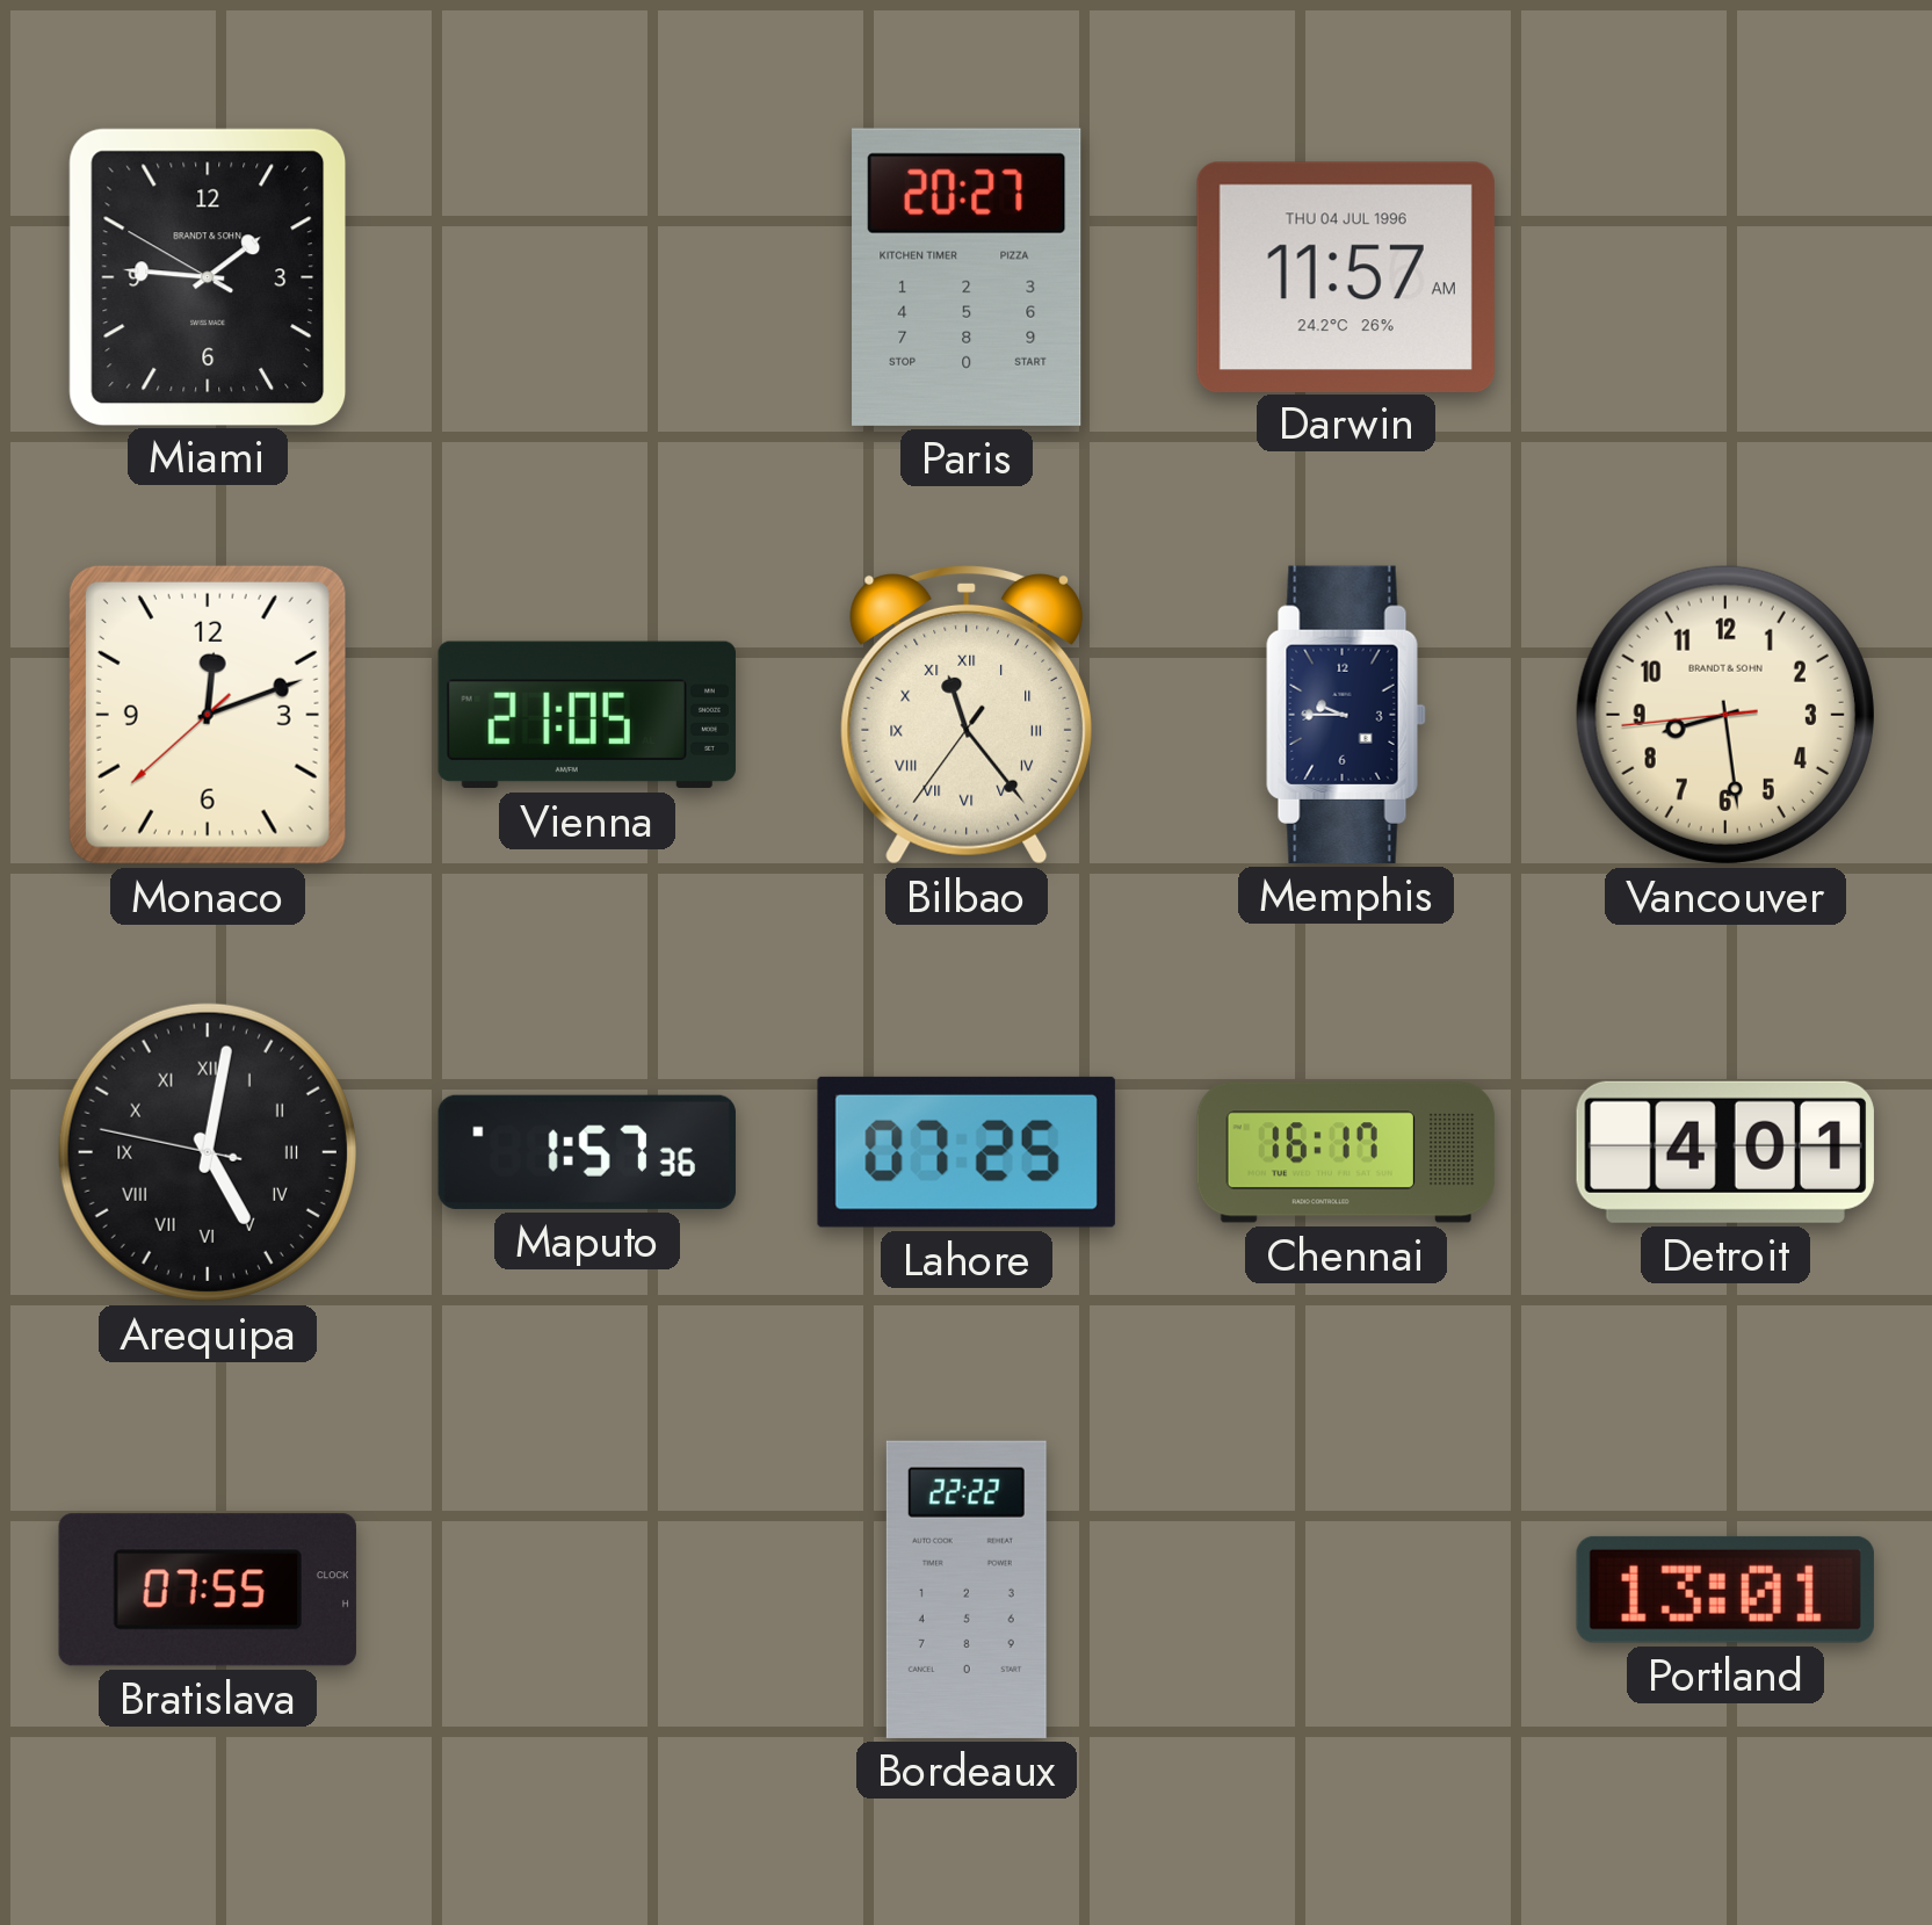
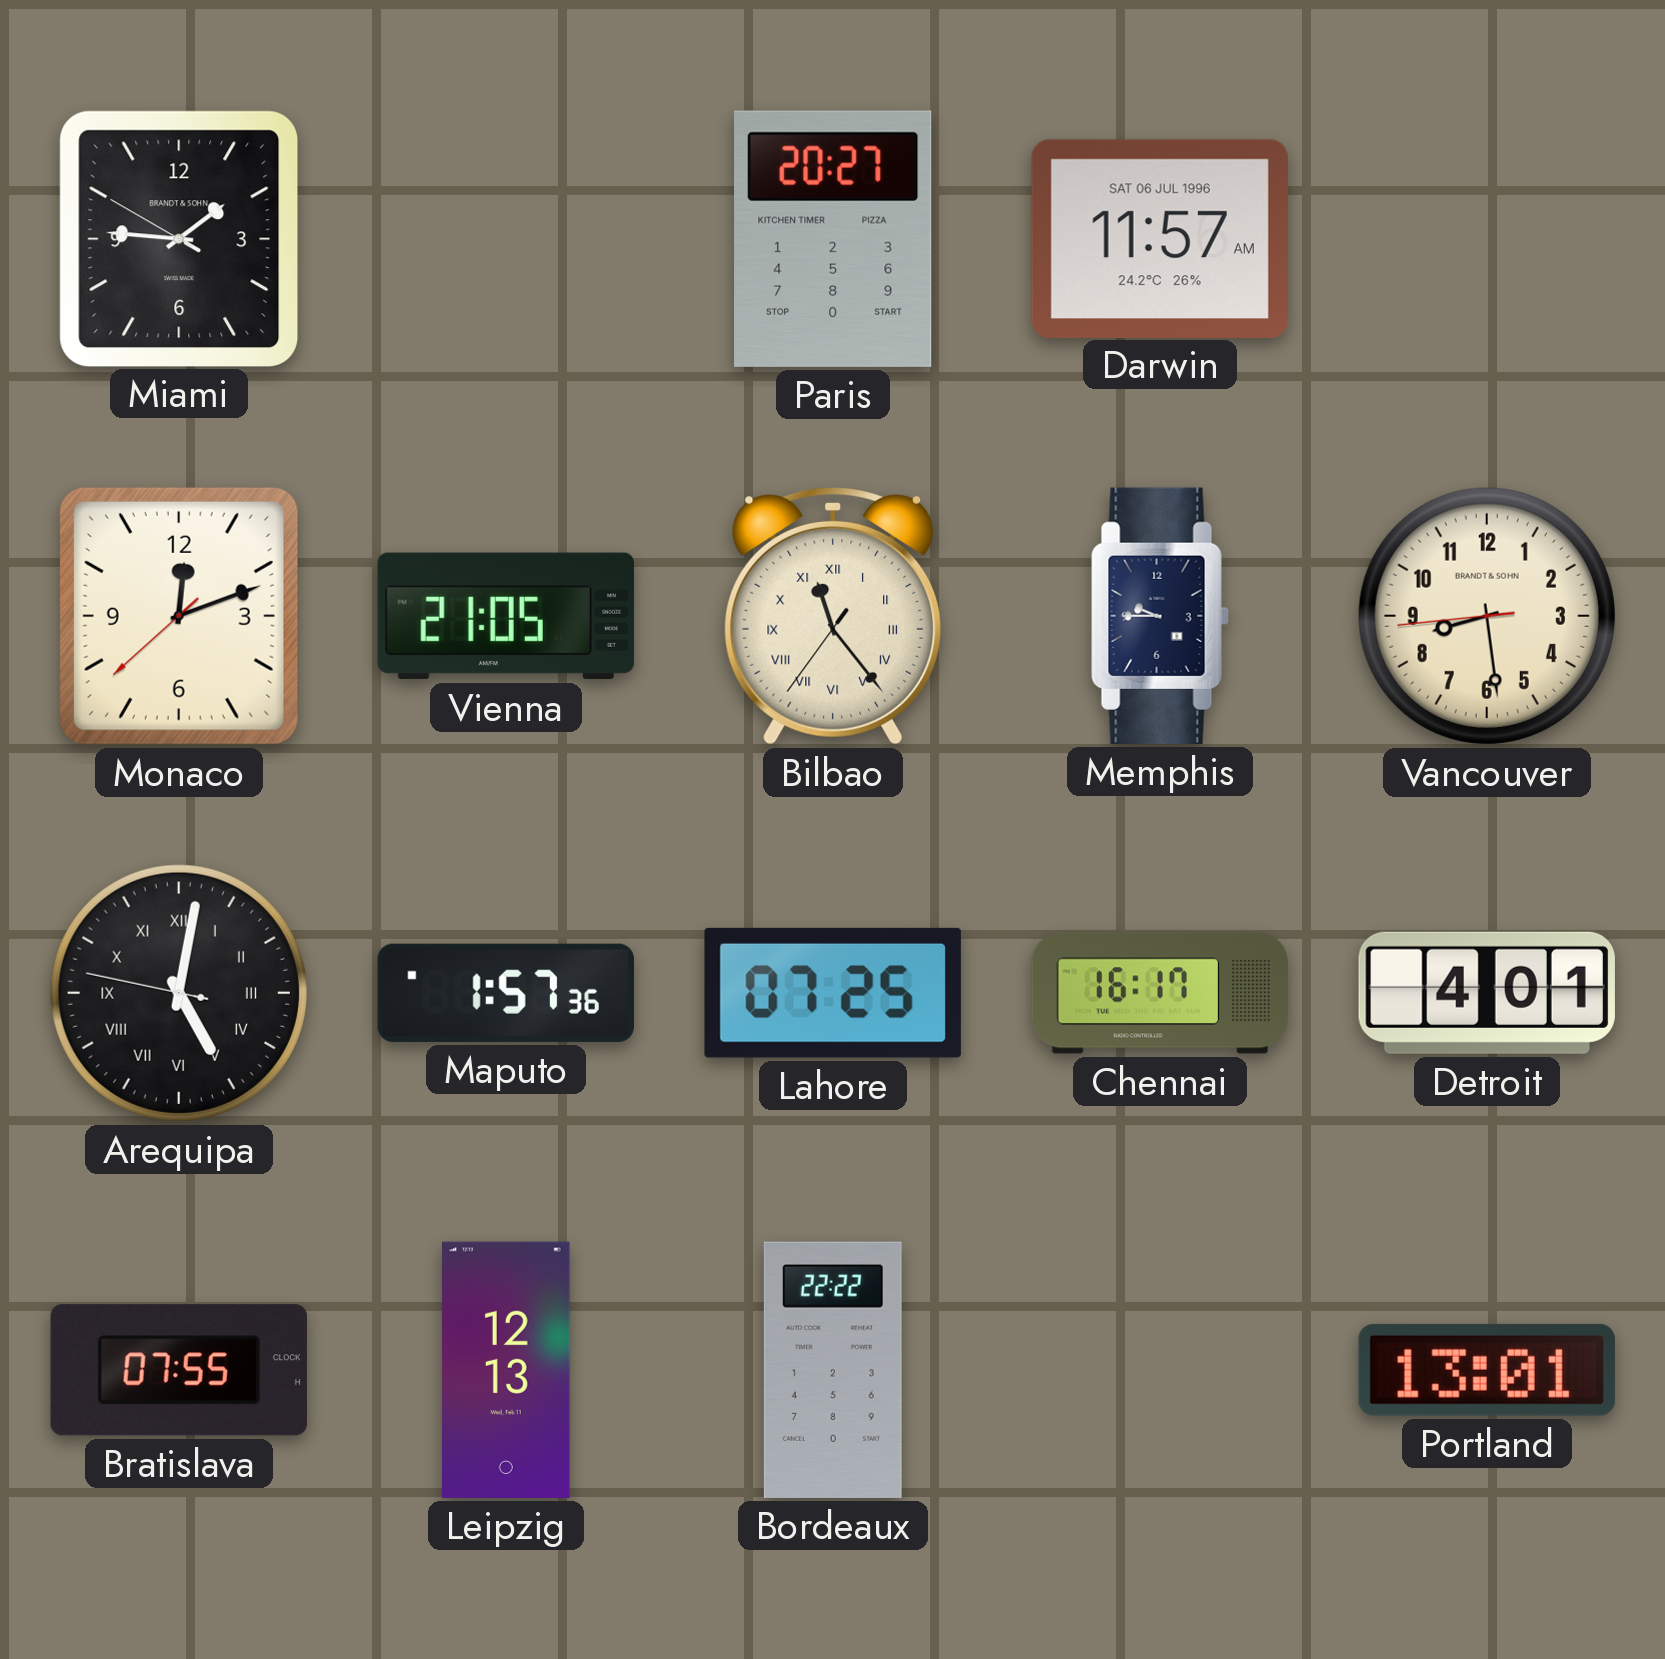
Darwin date: THU 04 JUL 1996 -> SAT 06 JUL 1996
Leipzig: none -> 12:13
